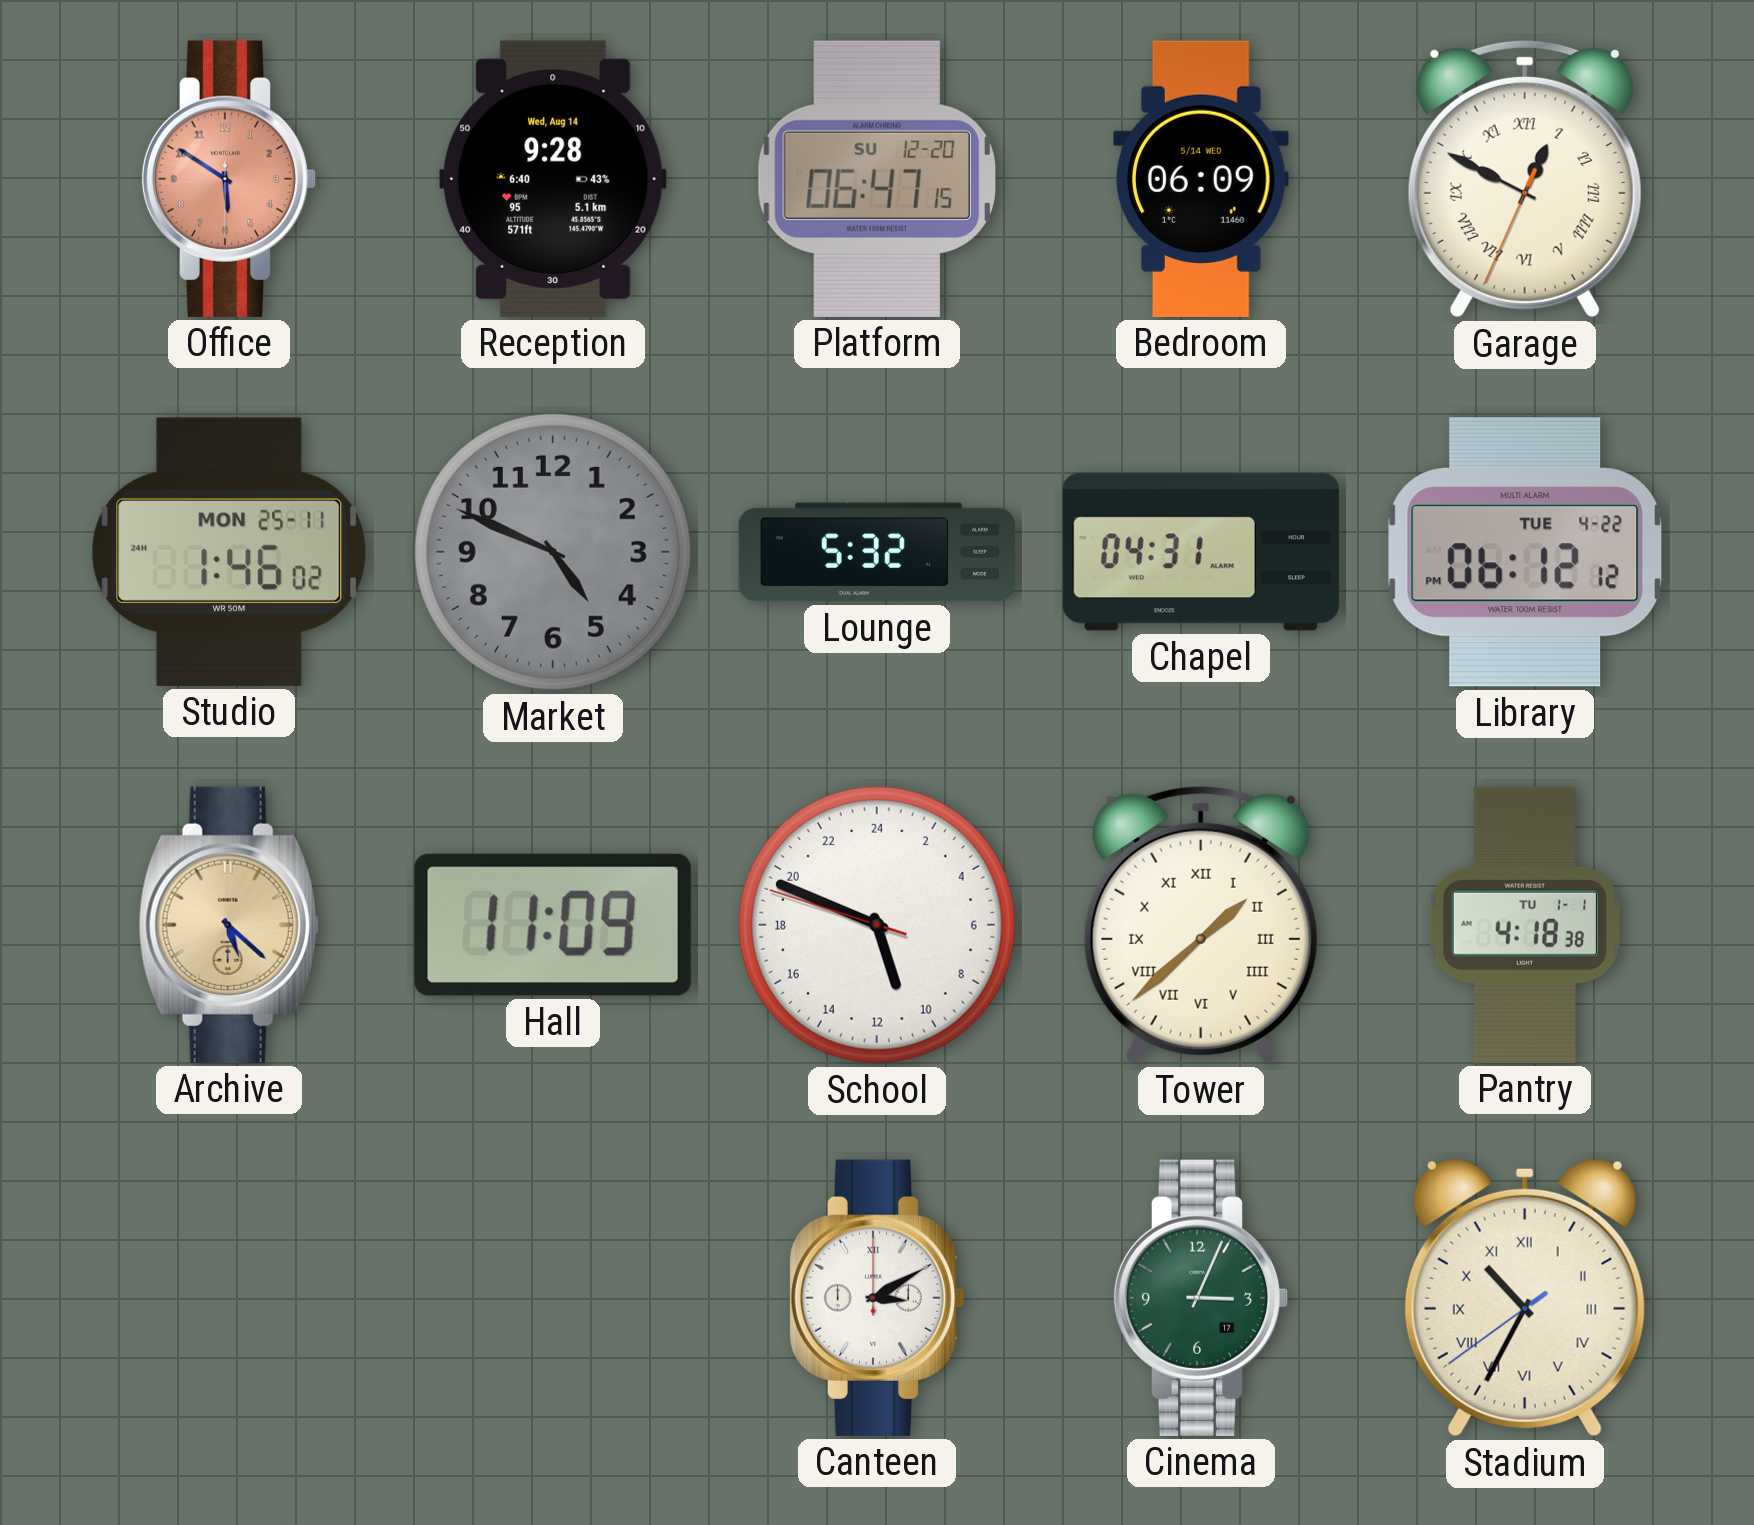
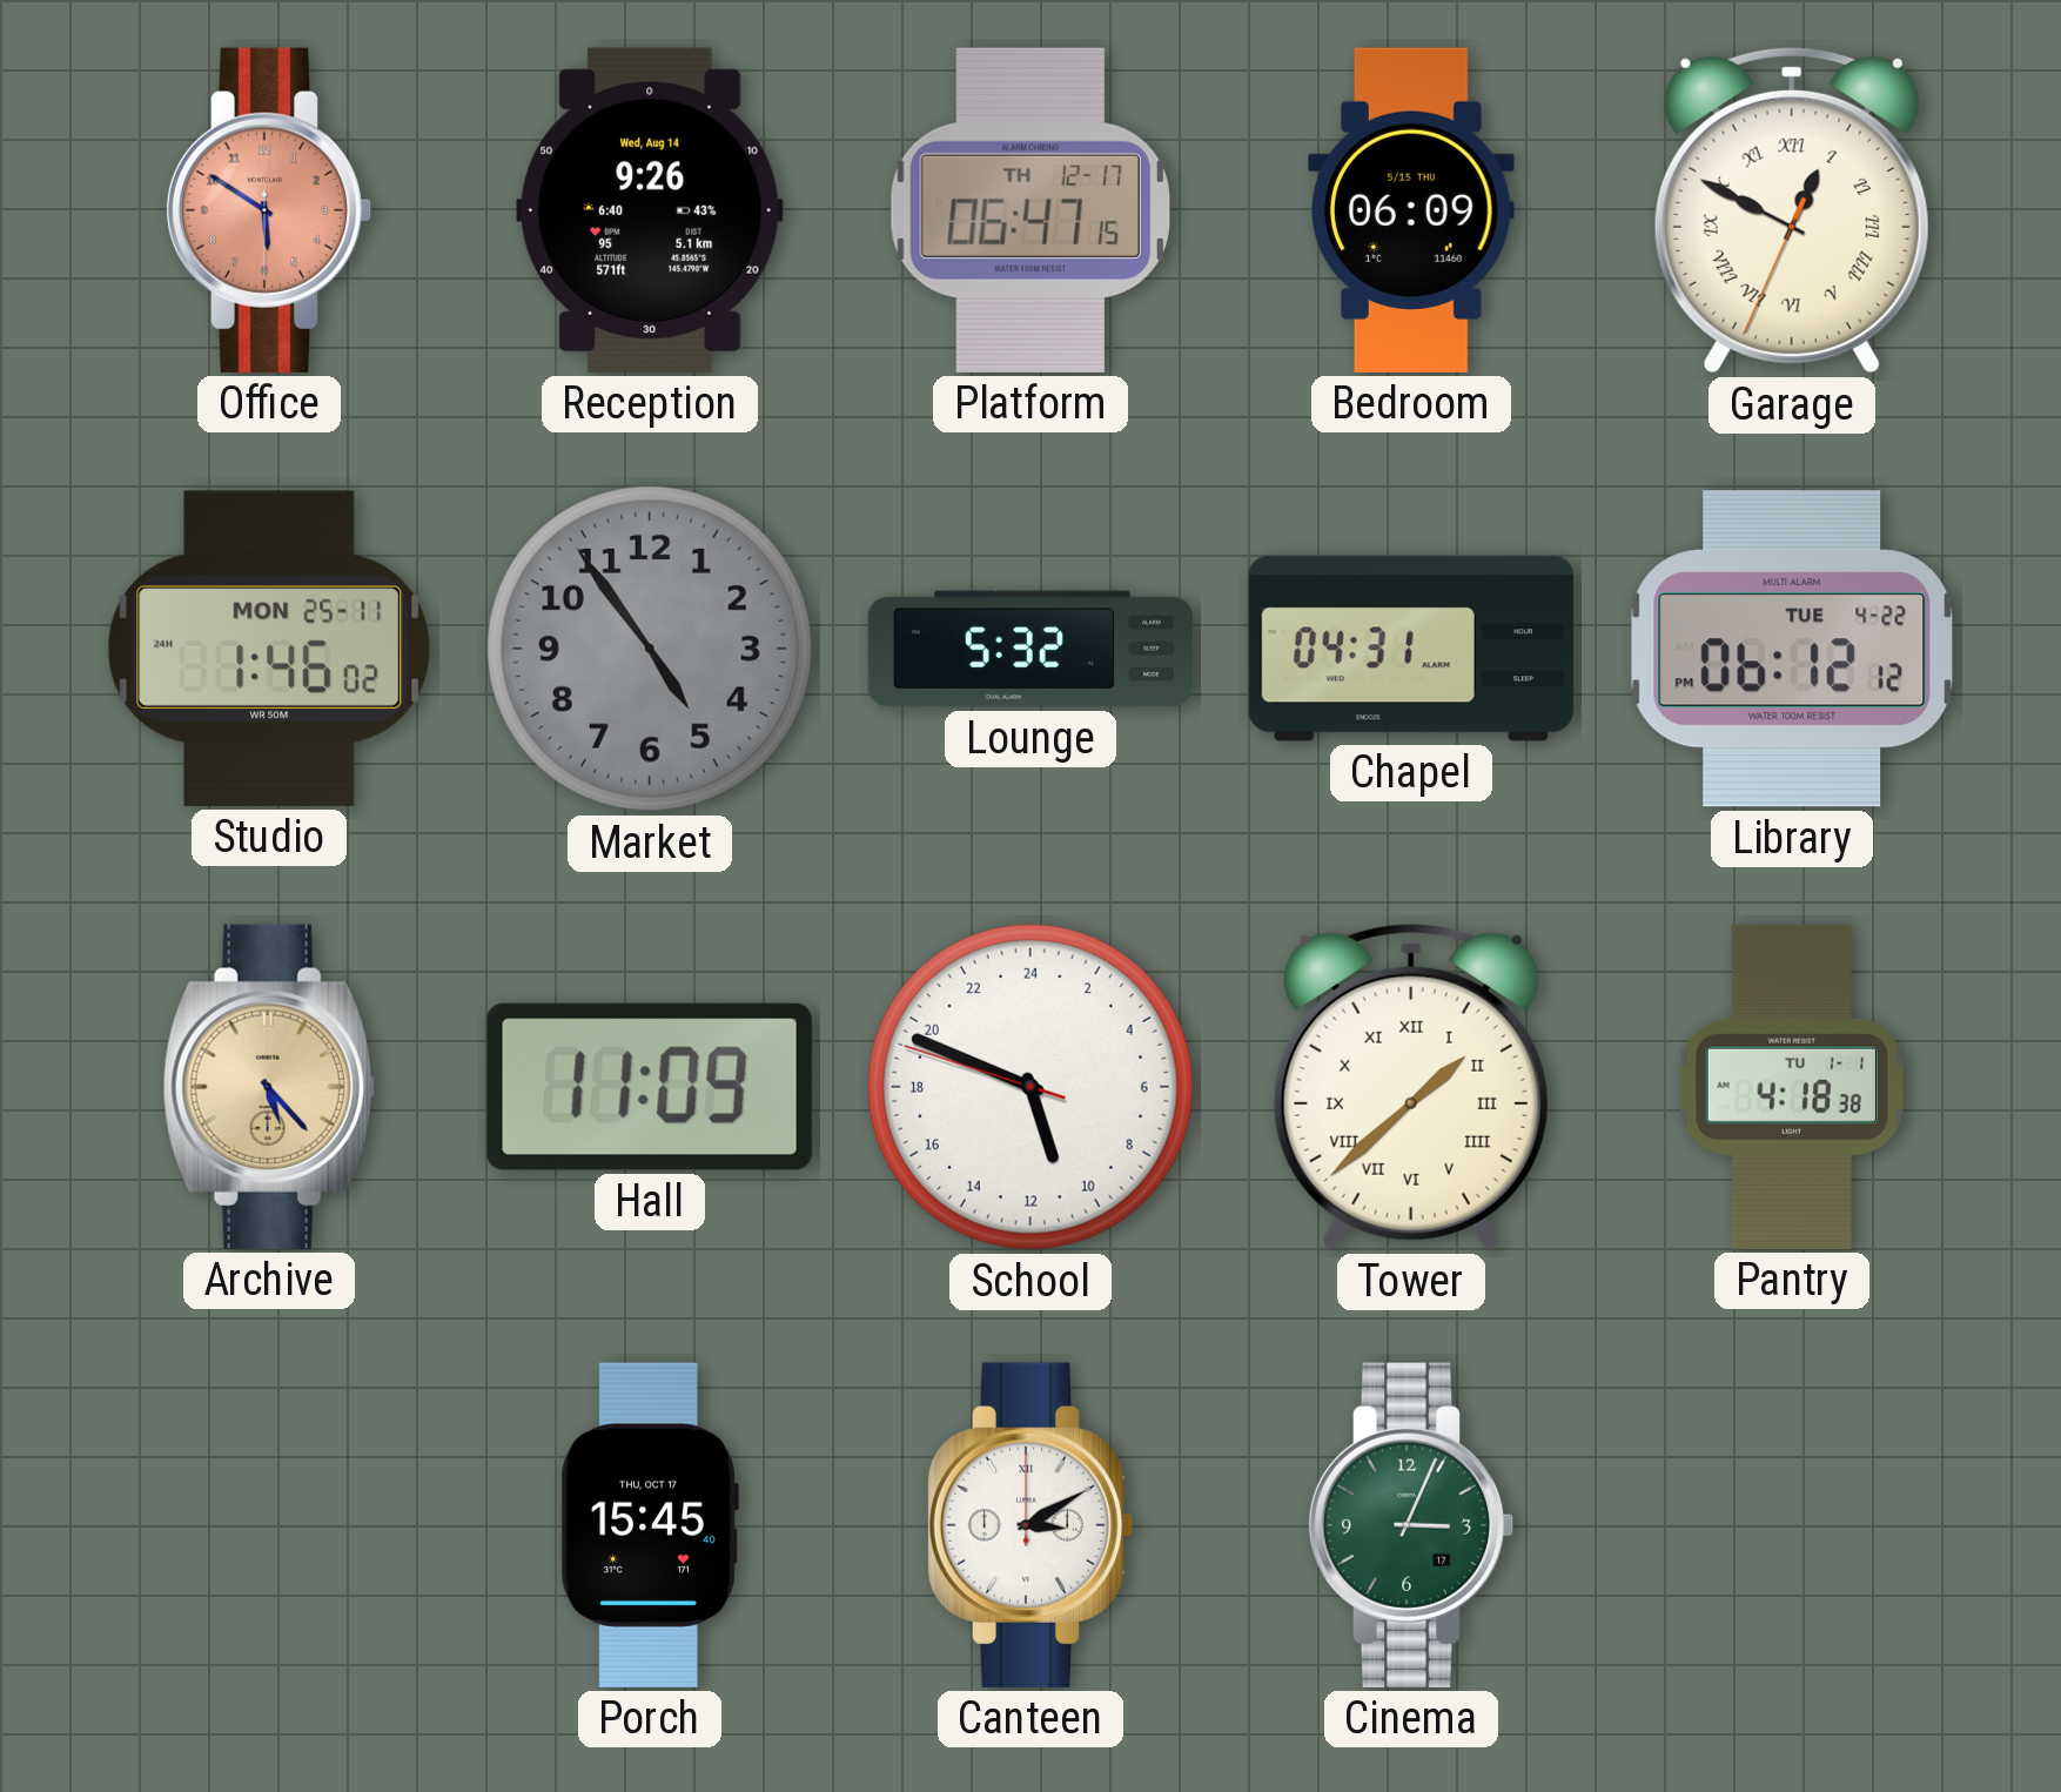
Reception: 9:28 -> 9:26
Platform date: SU 12-20 -> TH 12-17
Bedroom date: 5/14 WED -> 5/15 THU
Market: 4:49 -> 4:54
Archive: 5:22 -> 5:23
Porch: none -> 15:45
Stadium: 10:34 -> none
